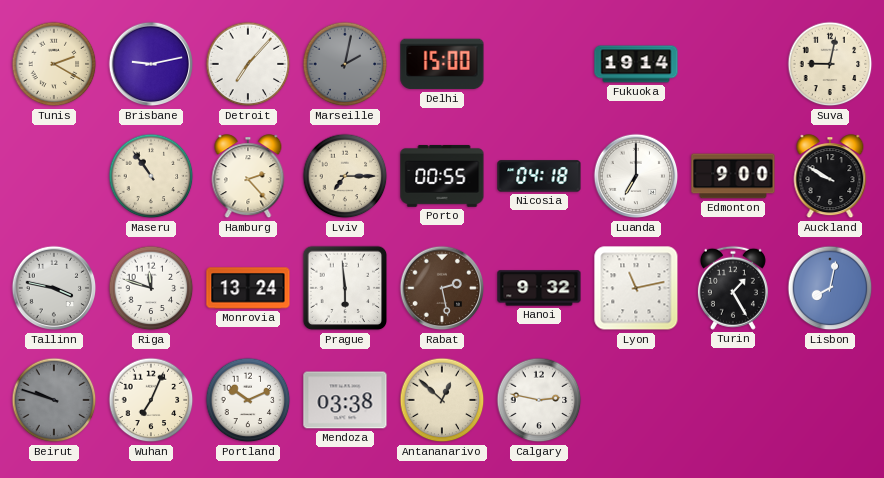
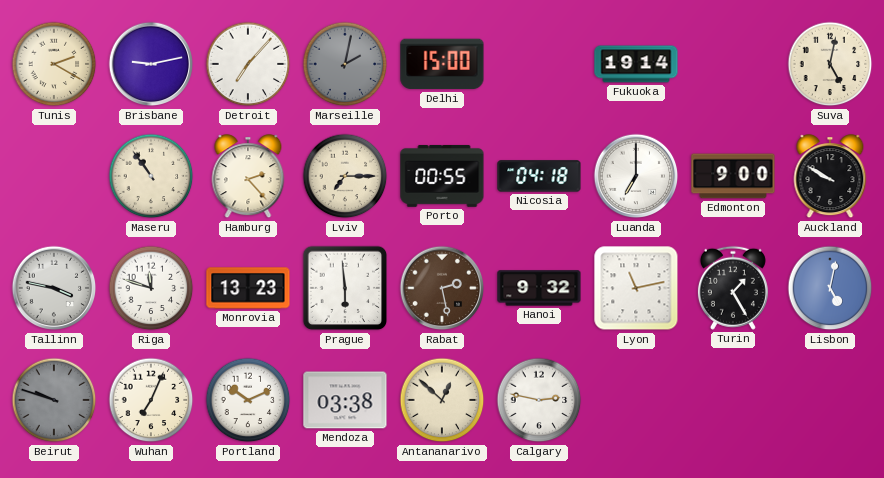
Suva: 9:02 -> 5:02
Monrovia: 13:24 -> 13:23
Lisbon: 8:02 -> 5:02
